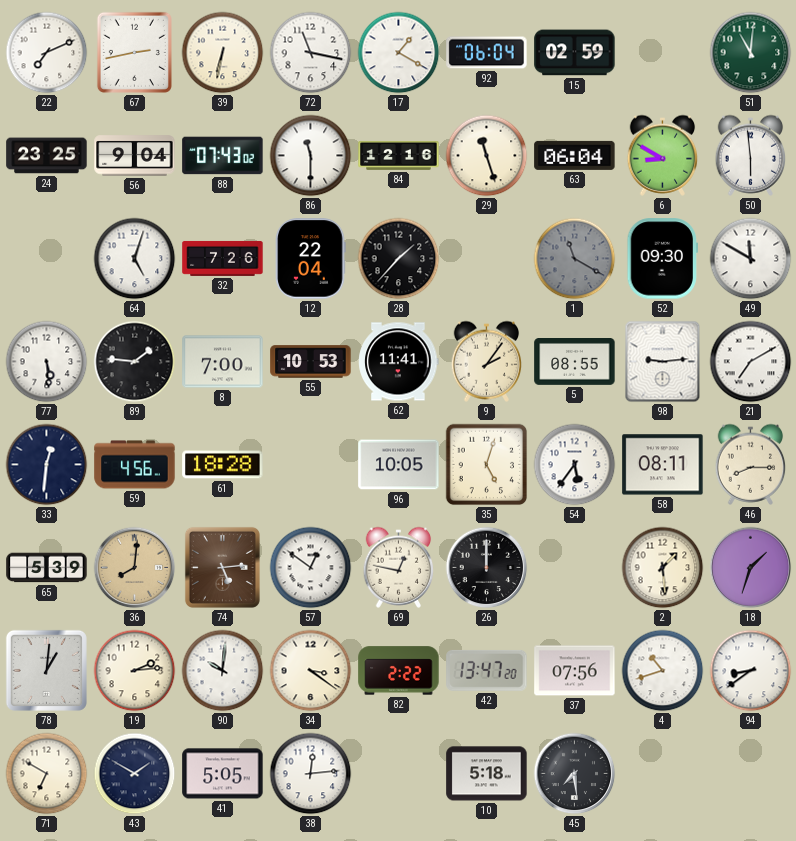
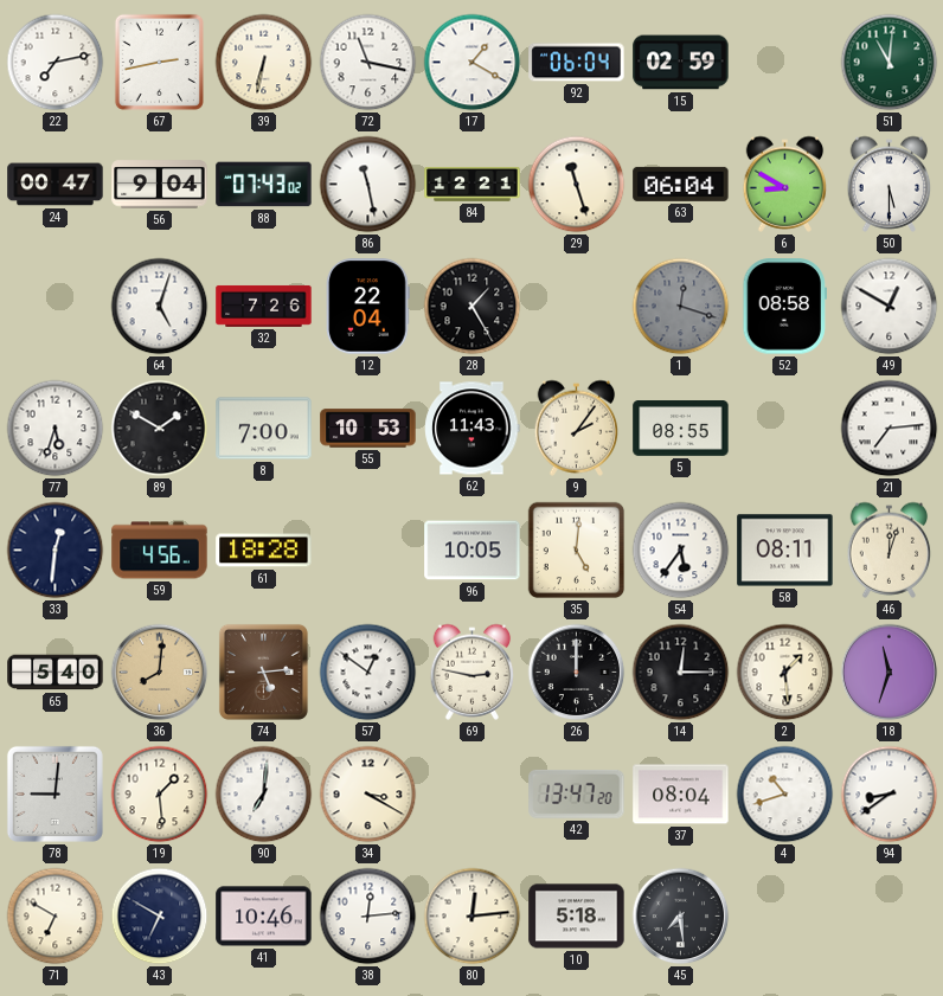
22: 7:11 -> 7:13
24: 23:25 -> 00:47
86: 11:30 -> 11:28
84: 12:16 -> 12:21
50: 5:59 -> 5:30
28: 1:37 -> 1:25
1: 11:20 -> 12:18
52: 09:30 -> 08:58
49: 11:50 -> 12:50
77: 5:29 -> 5:33
89: 1:46 -> 1:50
62: 11:41 -> 11:43
98: 9:14 -> none
21: 7:10 -> 7:14
35: 5:03 -> 5:01
46: 8:15 -> 12:03
65: 5:39 -> 5:40
69: 12:47 -> 2:47
14: none -> 12:15
18: 1:33 -> 11:33
78: 1:01 -> 9:01
19: 2:14 -> 1:29
90: 10:01 -> 7:01
34: 3:21 -> 3:20
82: 2:22 -> none
37: 07:56 -> 08:04
43: 1:50 -> 6:50
41: 5:05 -> 10:46
80: none -> 12:14
